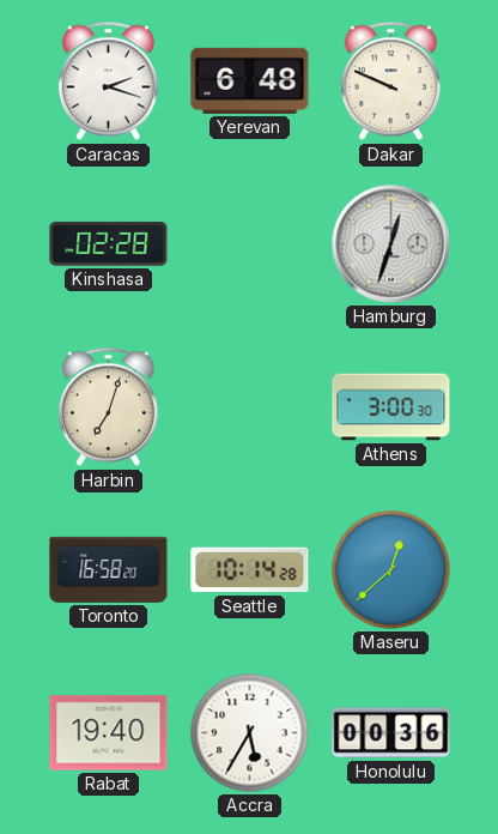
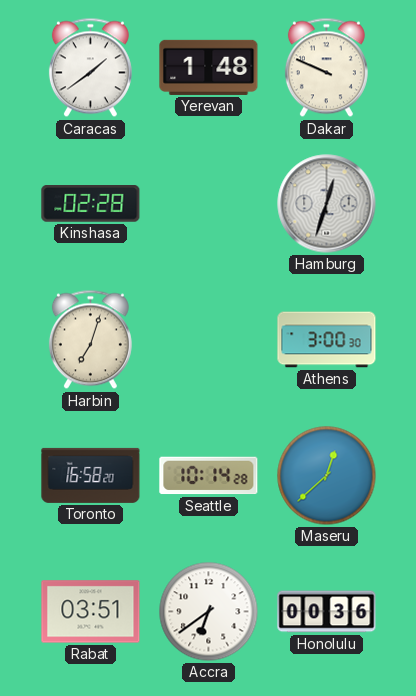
Caracas: 2:18 -> 1:39
Yerevan: 6:48 -> 1:48
Rabat: 19:40 -> 03:51
Accra: 5:35 -> 6:39
